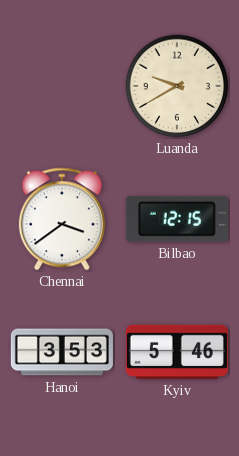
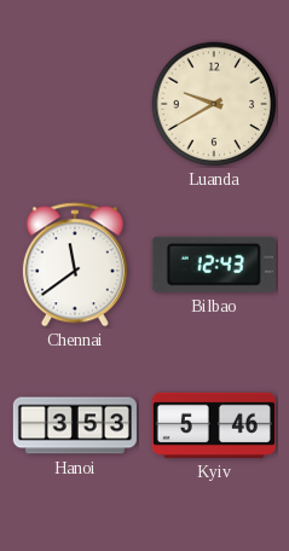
Chennai: 3:39 -> 11:39
Bilbao: 12:15 -> 12:43
